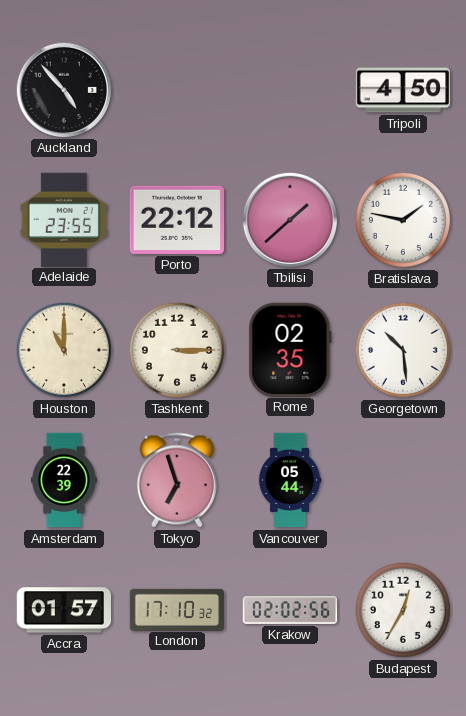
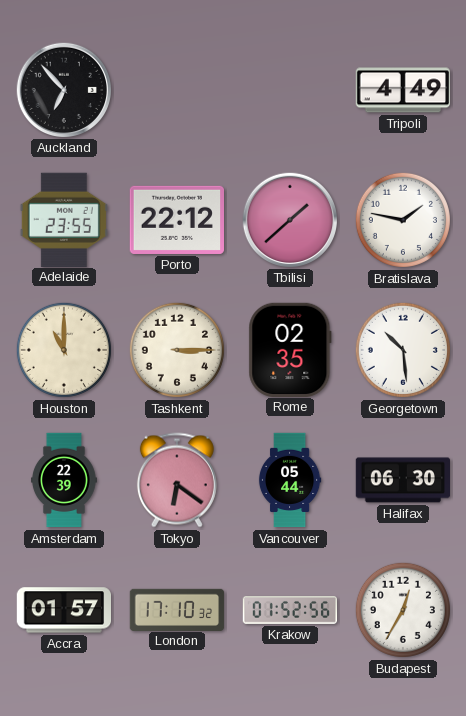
Auckland: 4:53 -> 6:53
Tripoli: 4:50 -> 4:49
Tokyo: 6:57 -> 6:21
Halifax: none -> 06:30
Krakow: 02:02 -> 01:52
